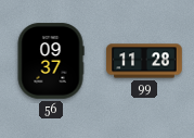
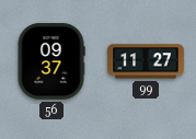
99: 11:28 -> 11:27
